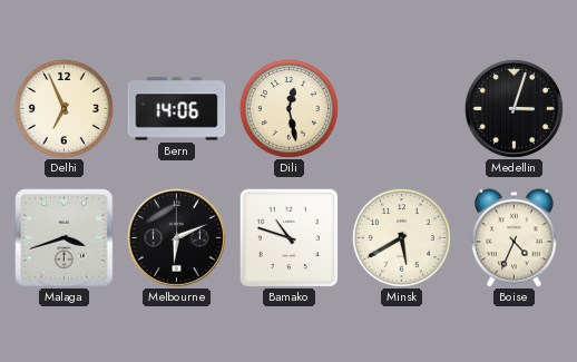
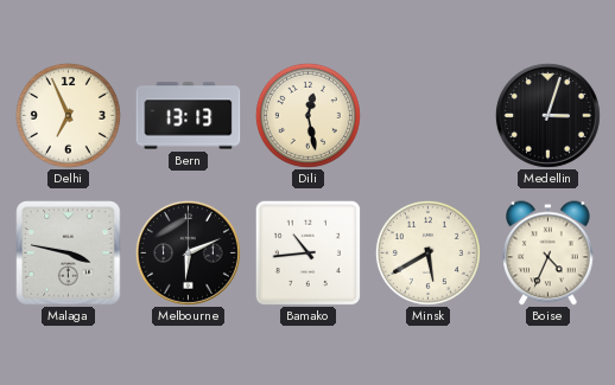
Bern: 14:06 -> 13:13
Malaga: 3:42 -> 3:47
Bamako: 10:48 -> 10:44
